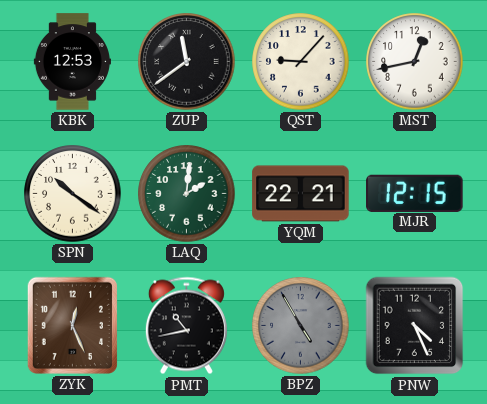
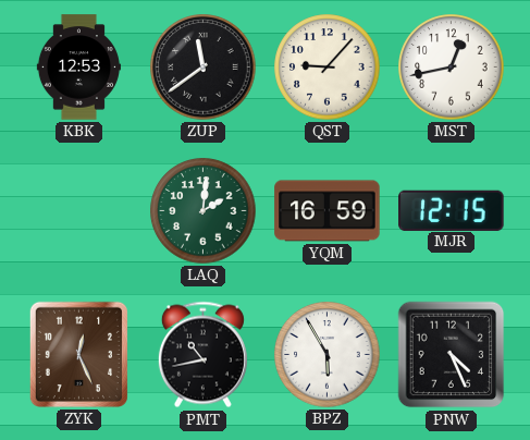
SPN: 10:21 -> none
YQM: 22:21 -> 16:59
BPZ: 4:55 -> 5:55
BPZ dial: grey -> white
